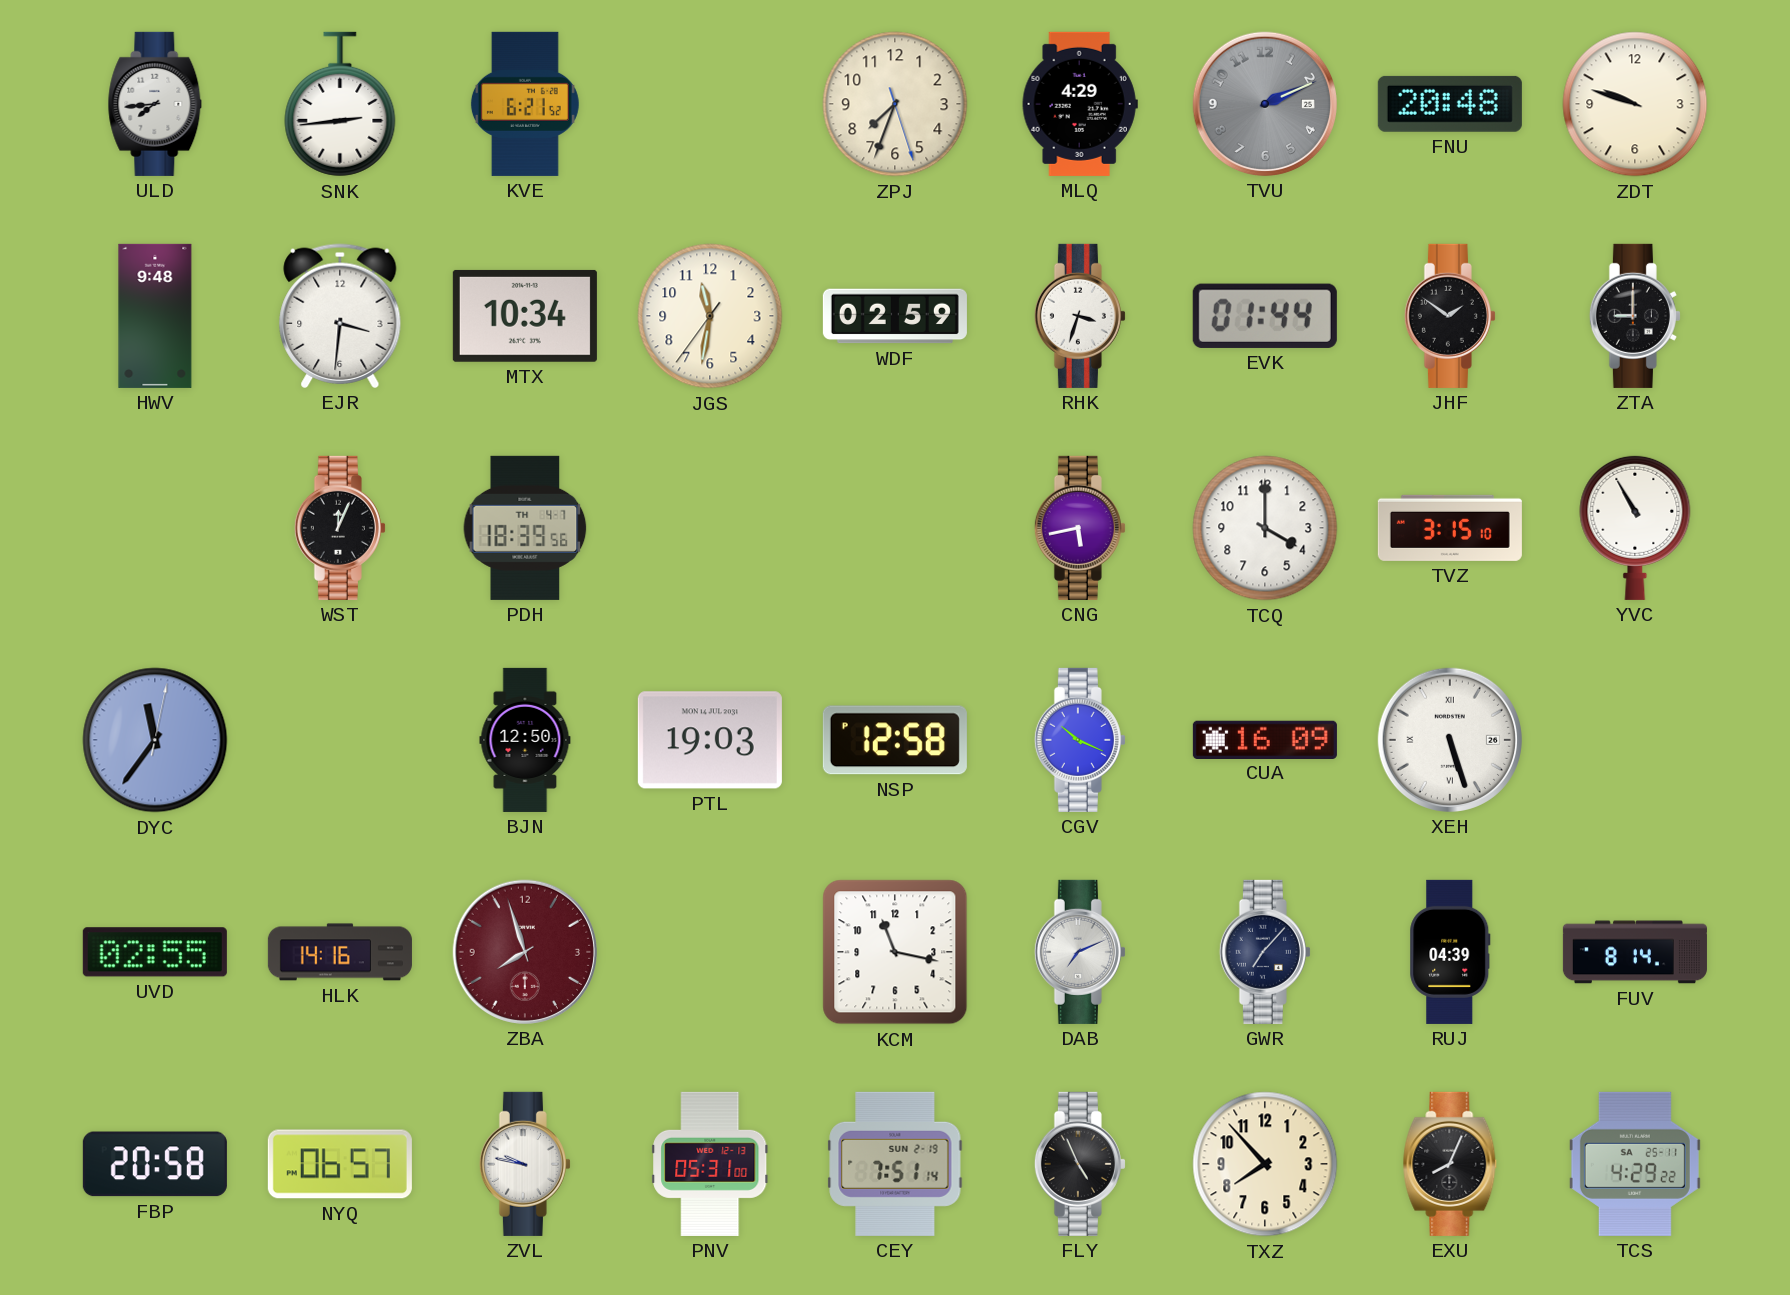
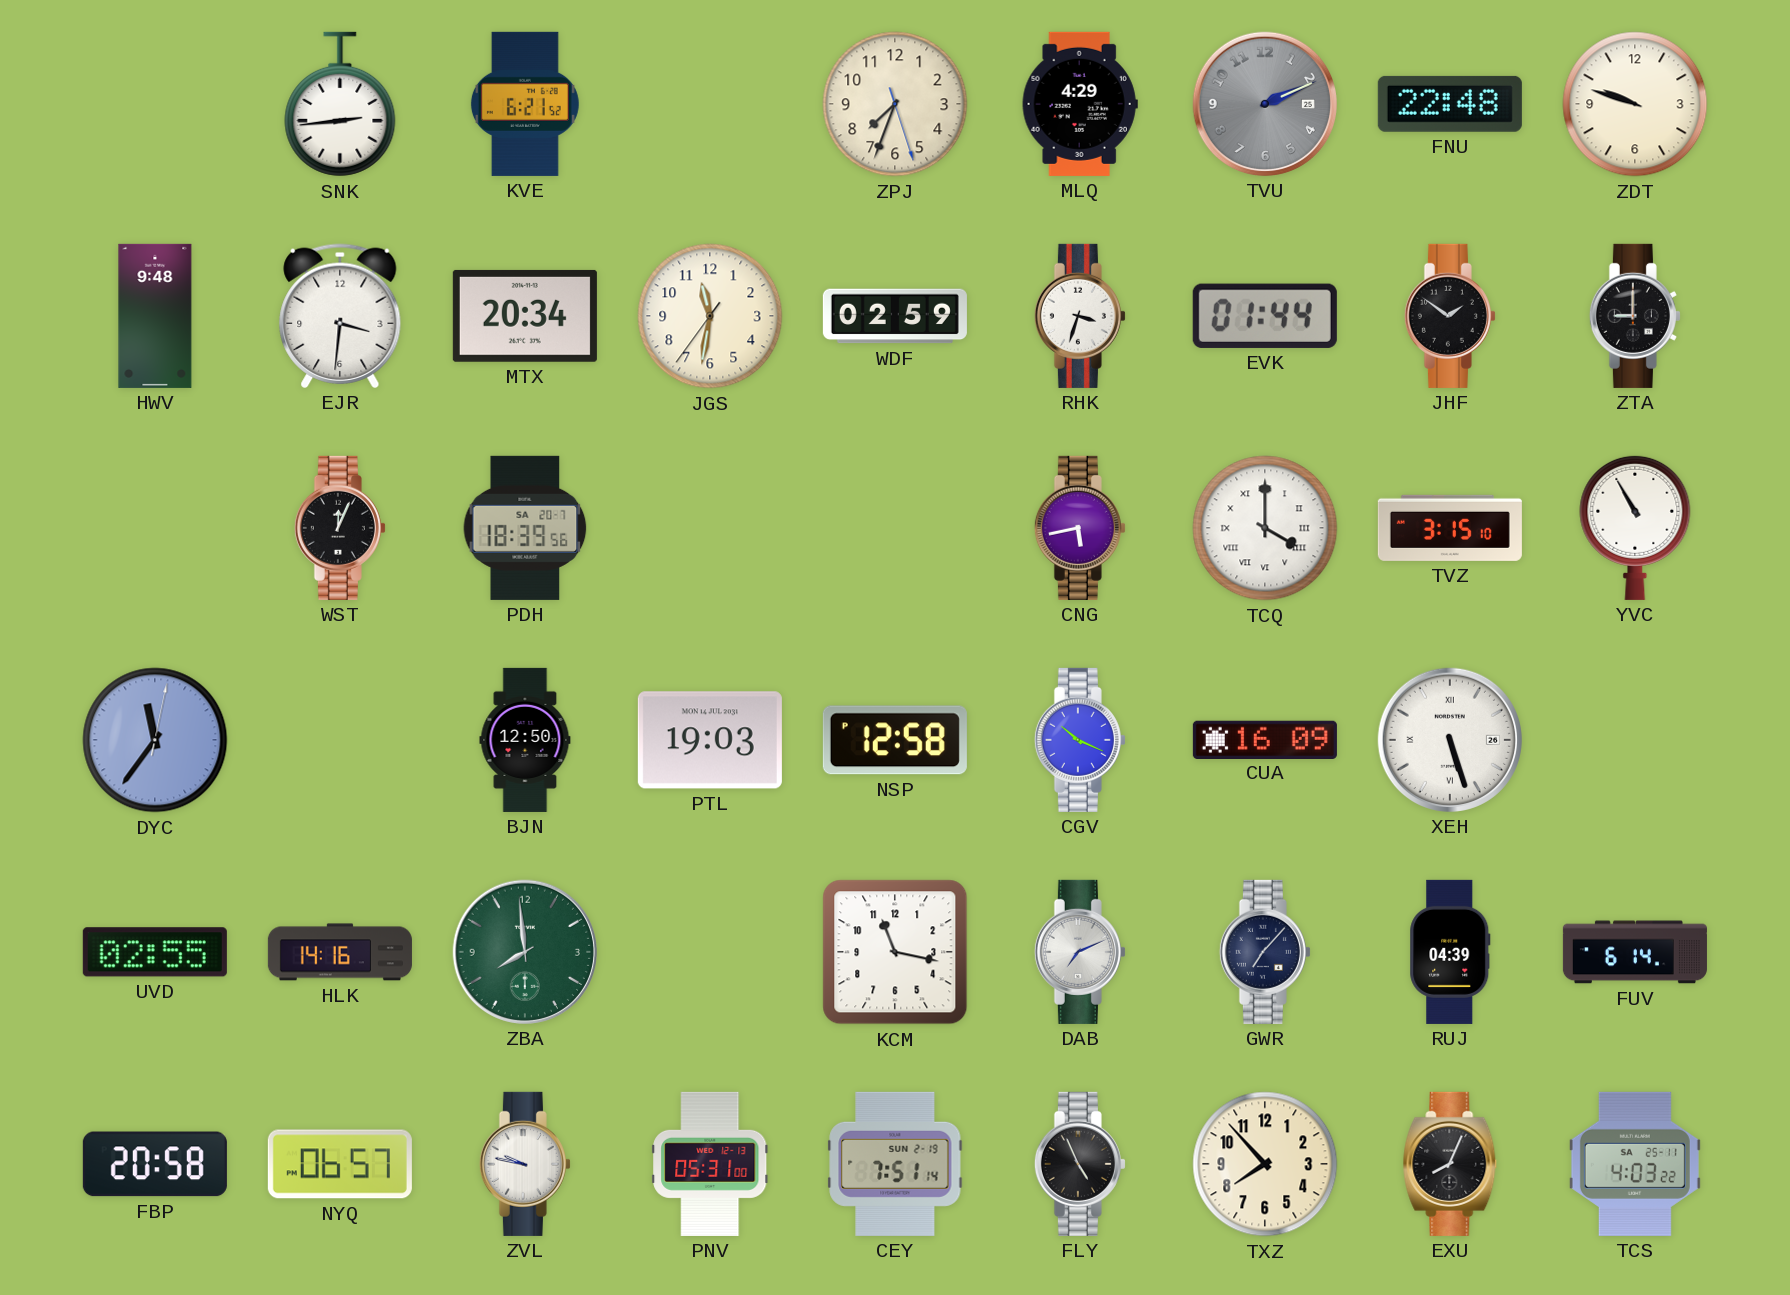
ULD: 7:44 -> none
FNU: 20:48 -> 22:48
MTX: 10:34 -> 20:34
PDH date: TH 4-7 -> SA 20-7
TCQ numerals: Arabic -> Roman
ZBA: 7:57 -> 7:59
ZBA dial: burgundy -> green
FUV: 8:14 -> 6:14
TCS: 4:29 -> 4:03
